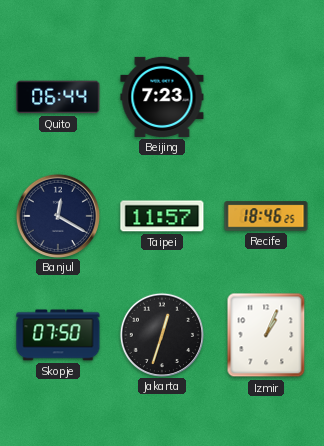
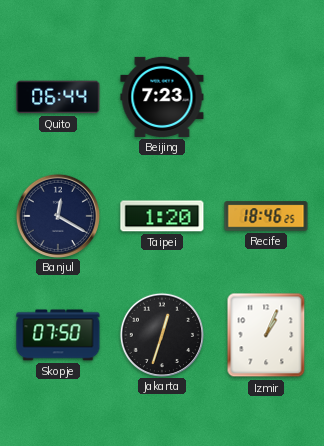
Taipei: 11:57 -> 1:20
